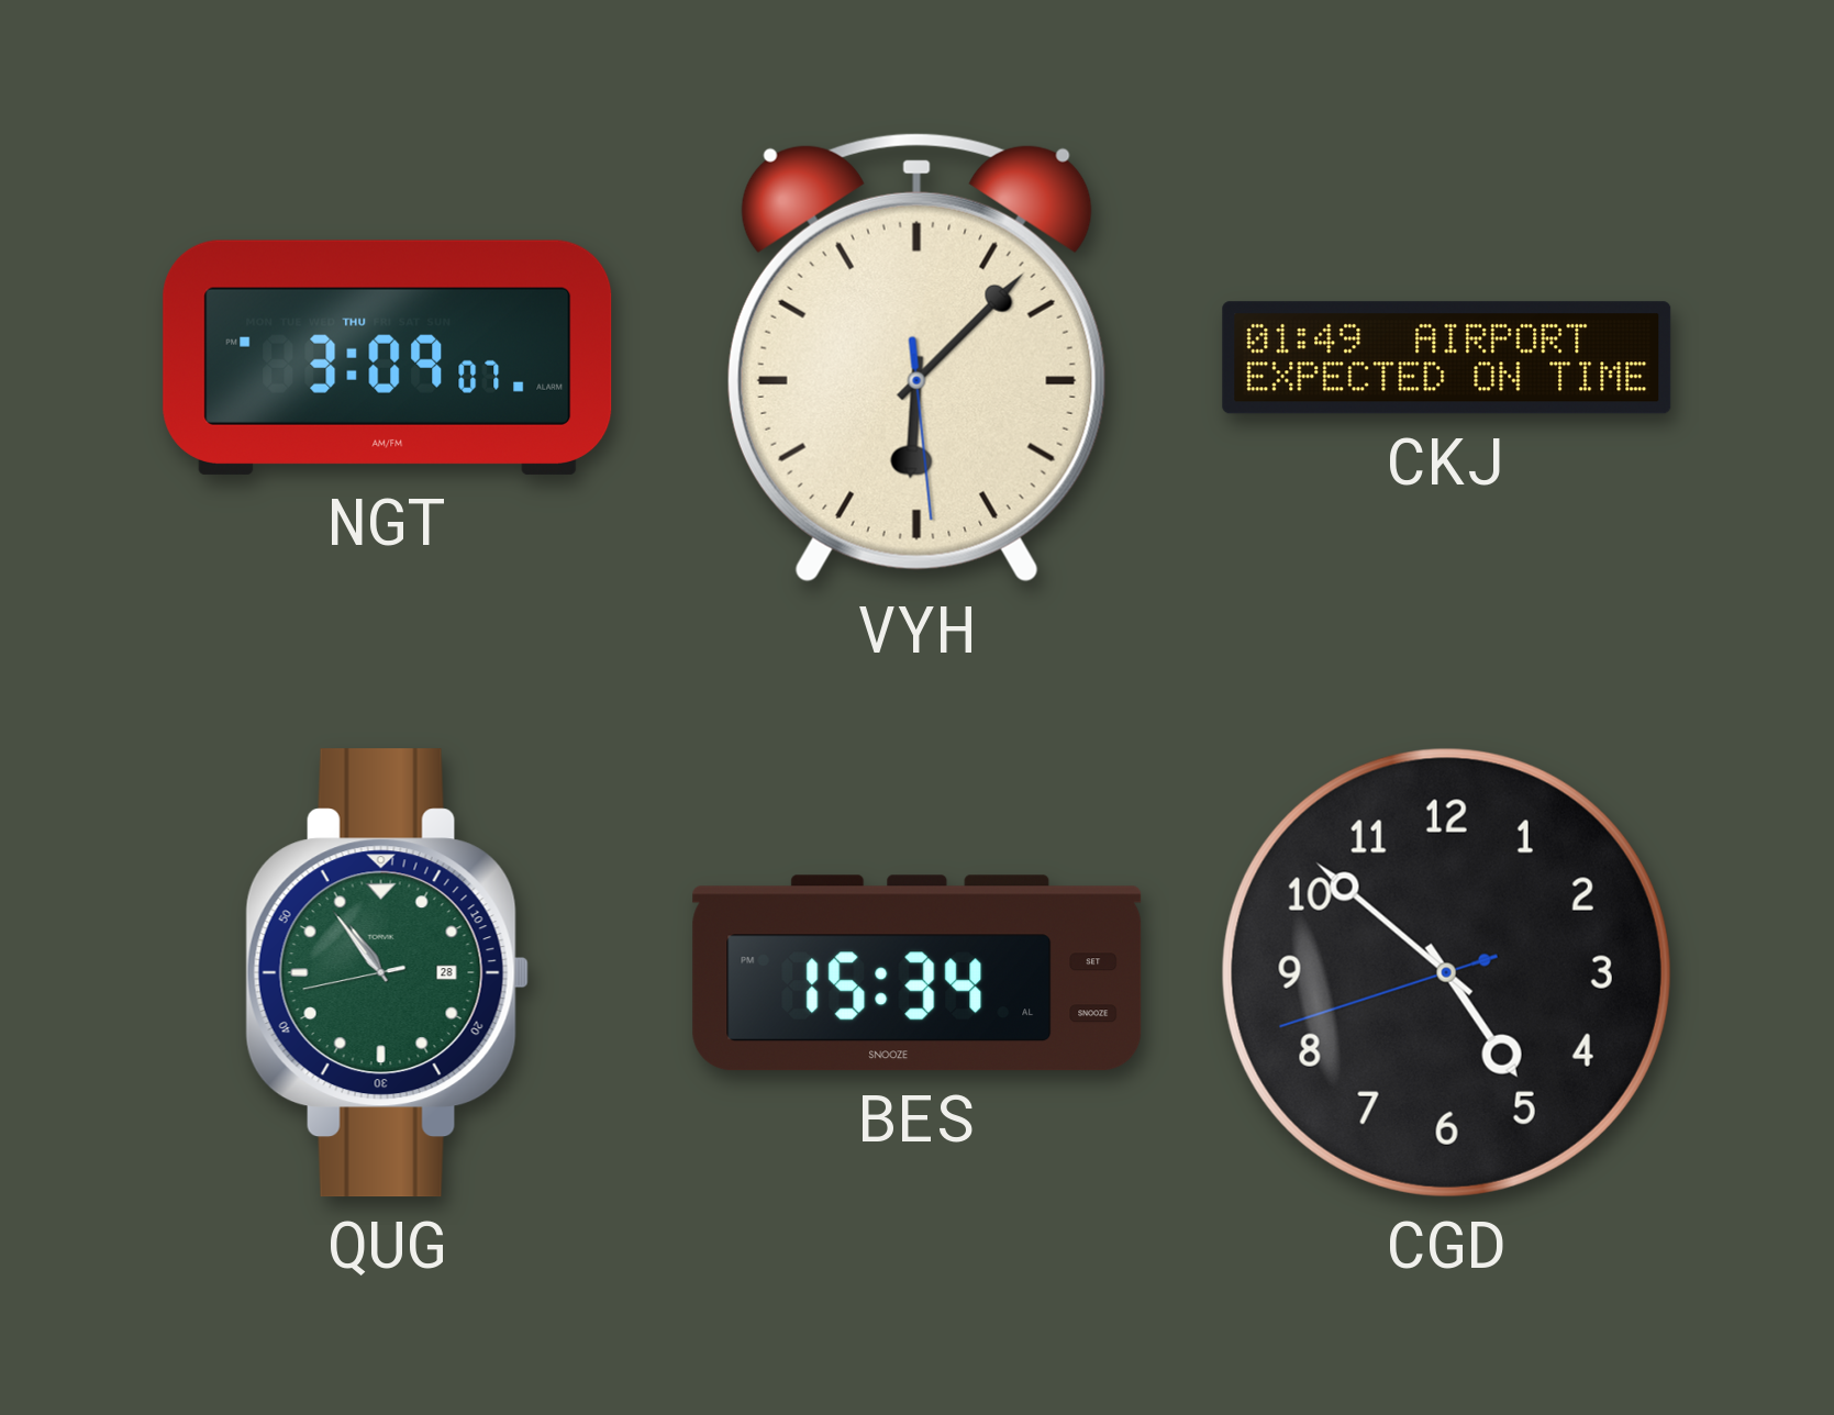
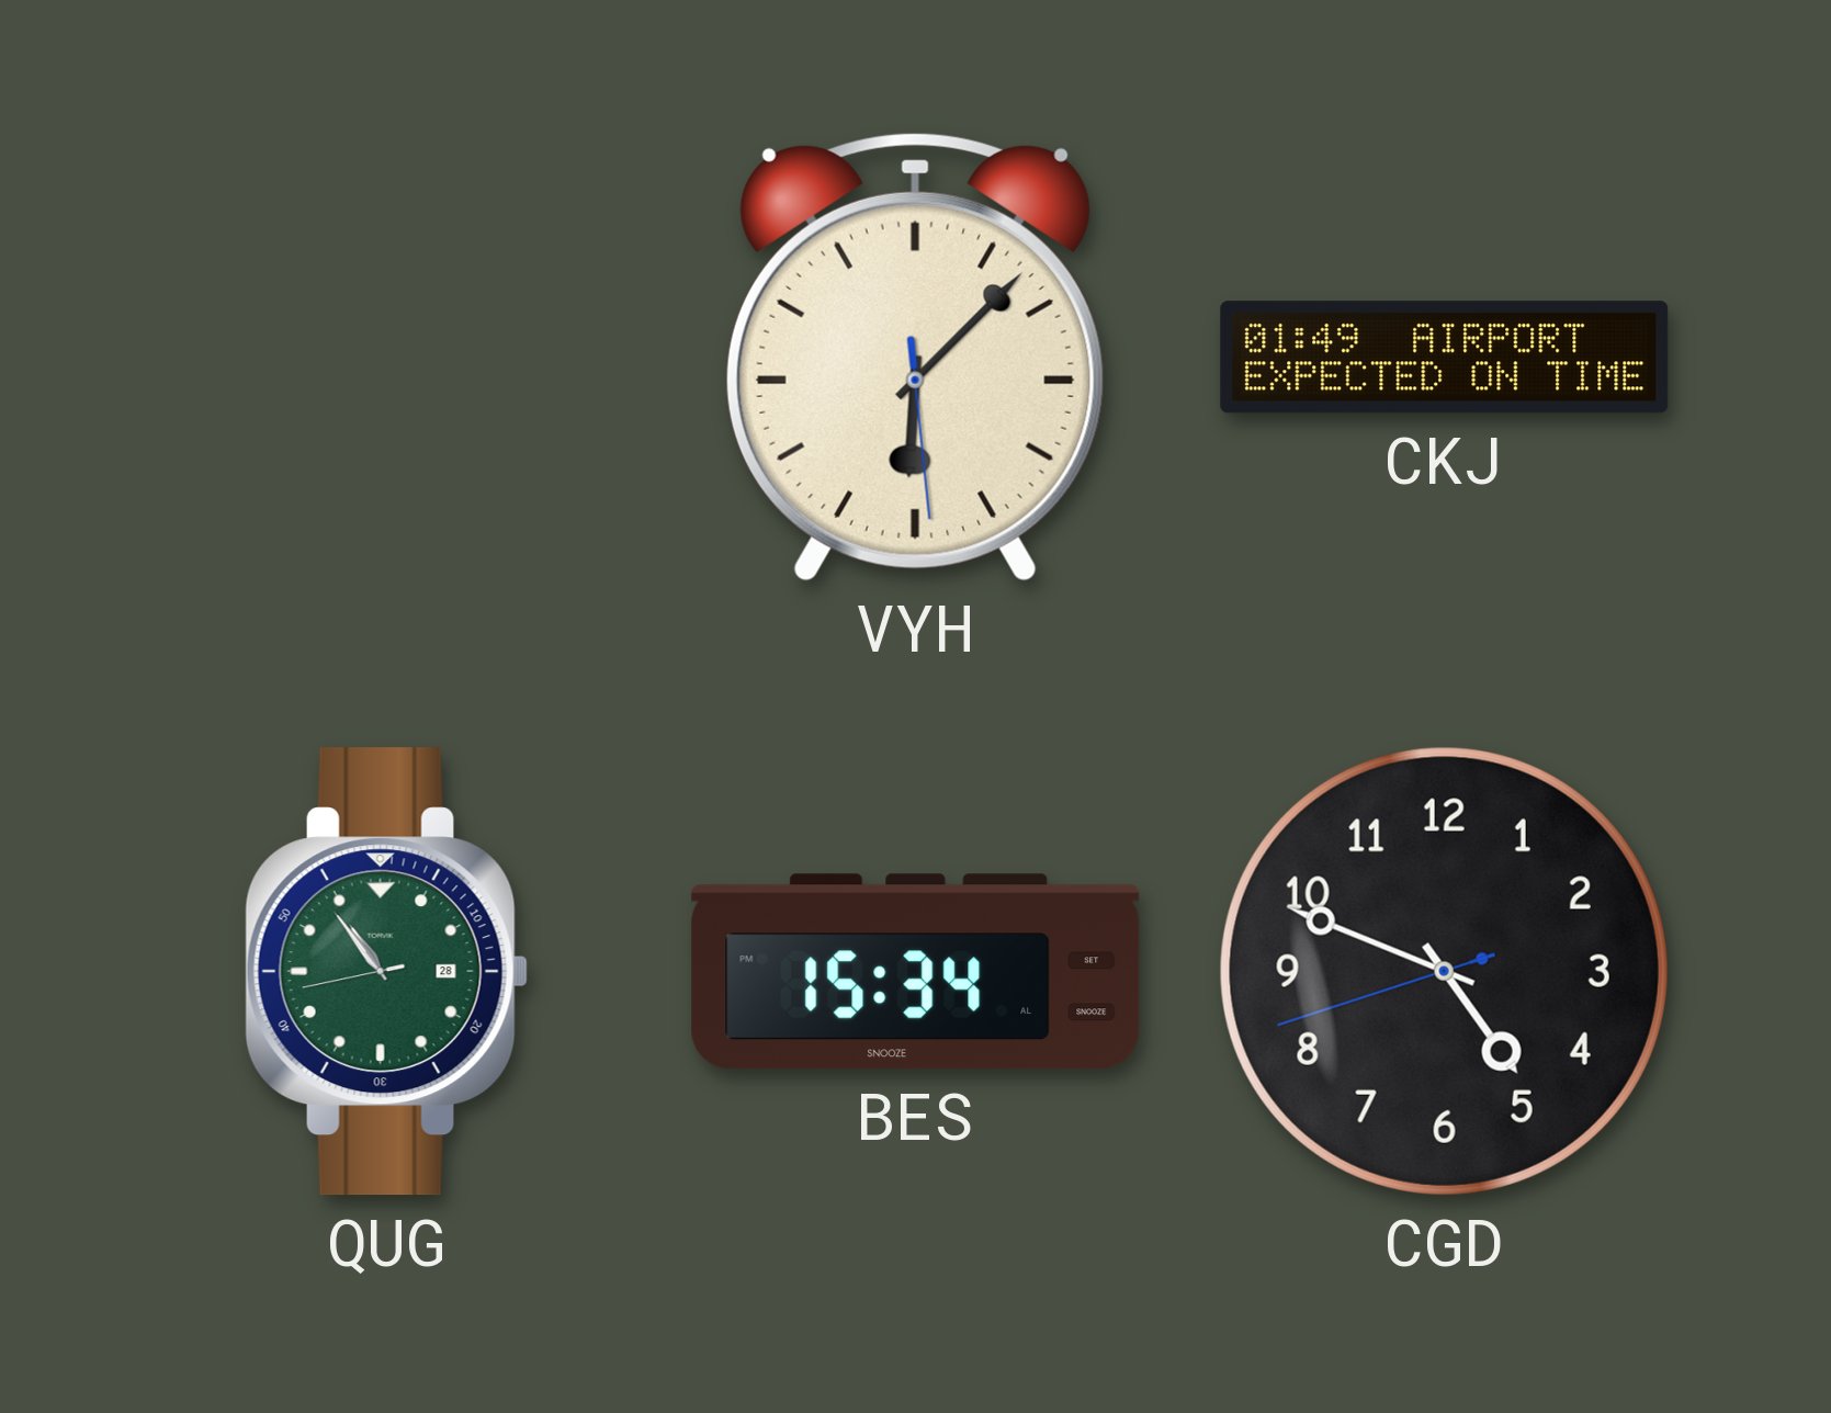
NGT: 3:09 -> none
CGD: 4:51 -> 4:48
